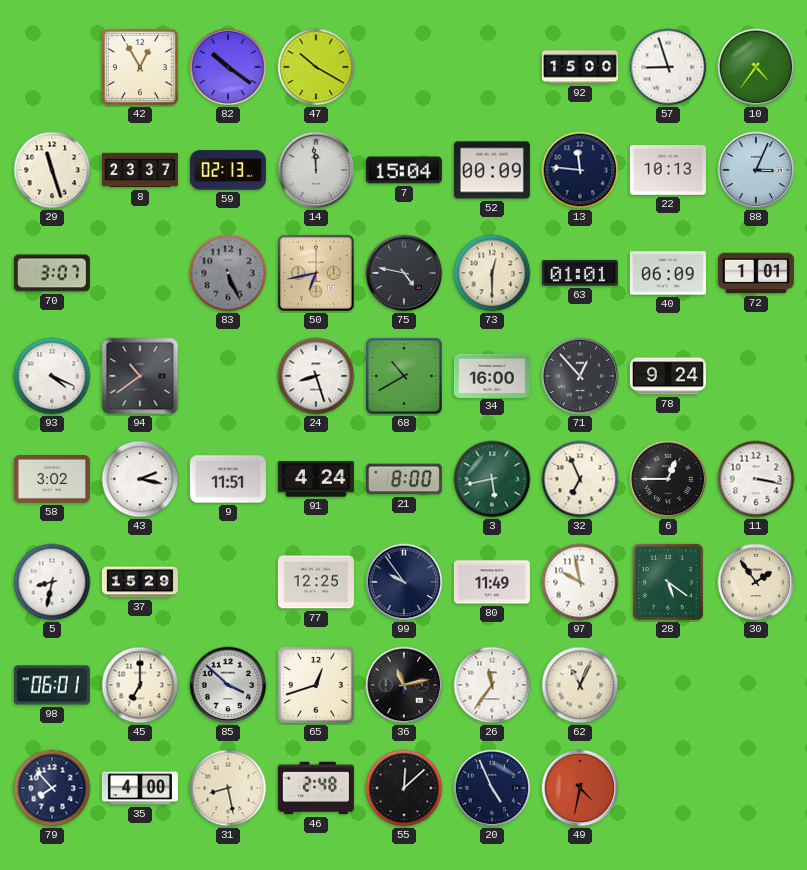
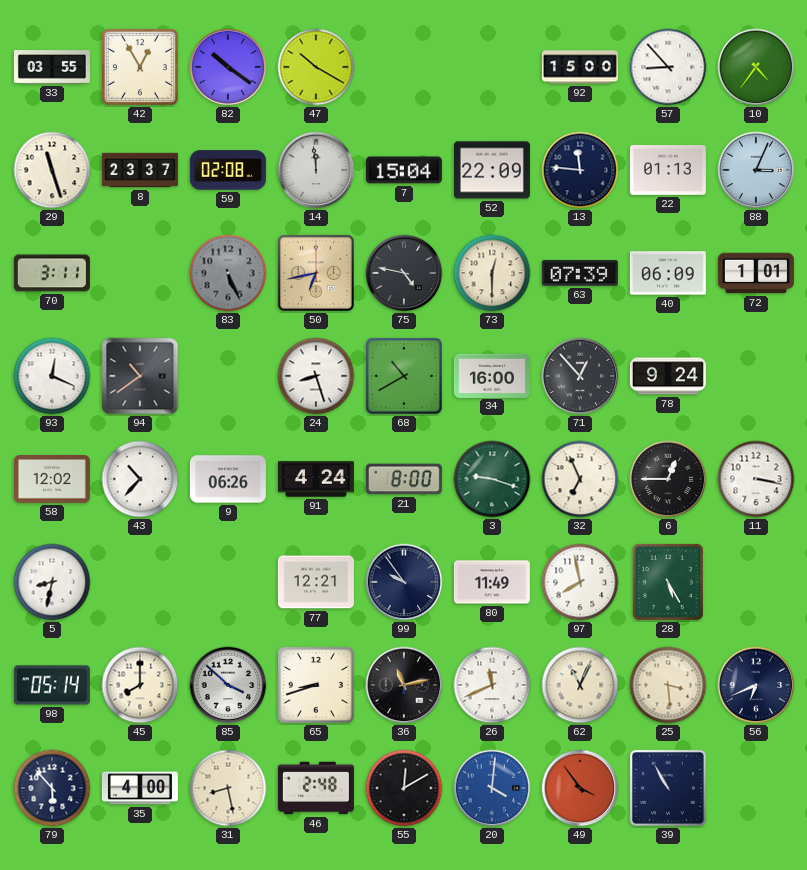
33: none -> 03:55
57: 8:57 -> 8:53
59: 02:13 -> 02:08
52: 00:09 -> 22:09
22: 10:13 -> 01:13
70: 3:07 -> 3:11
63: 01:01 -> 07:39
93: 4:19 -> 12:19
58: 3:02 -> 12:02
43: 2:17 -> 10:37
9: 11:51 -> 06:26
3: 5:43 -> 9:18
37: 15:29 -> none
77: 12:25 -> 12:21
97: 9:58 -> 7:58
28: 5:21 -> 5:25
30: 1:54 -> none
98: 06:01 -> 05:14
45: 7:00 -> 8:00
65: 12:42 -> 8:42
26: 11:36 -> 11:41
25: none -> 3:29
56: none -> 6:41
79: 7:53 -> 5:53
55: 12:08 -> 12:10
20: 4:56 -> 4:01
20 dial: navy -> blue
49: 4:32 -> 3:54
39: none -> 10:55
